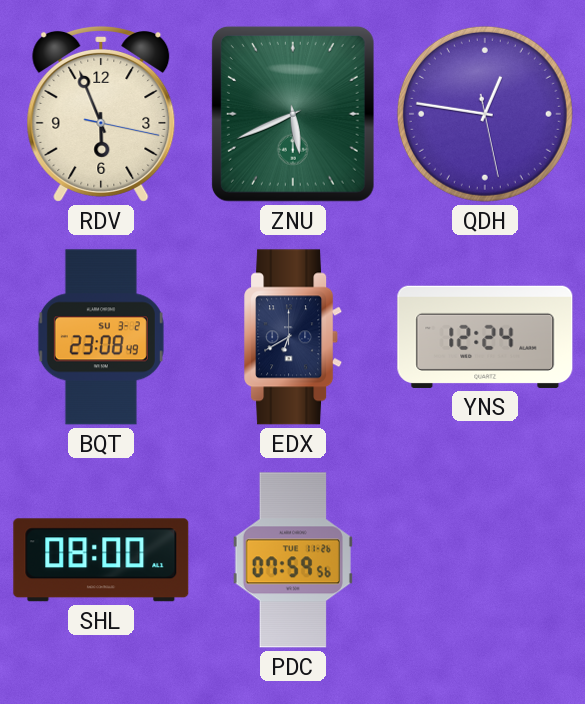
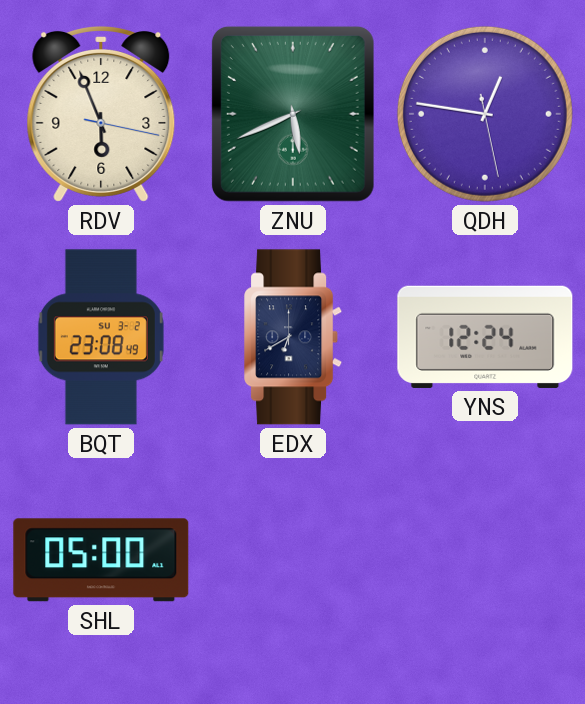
SHL: 08:00 -> 05:00
PDC: 07:59 -> none
